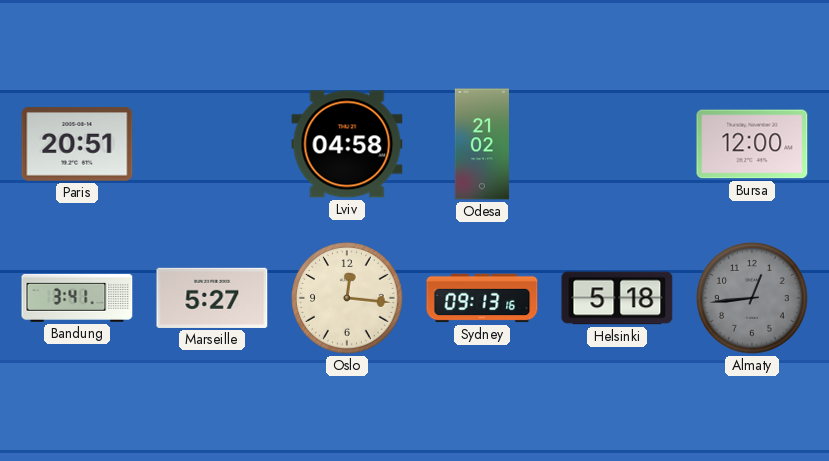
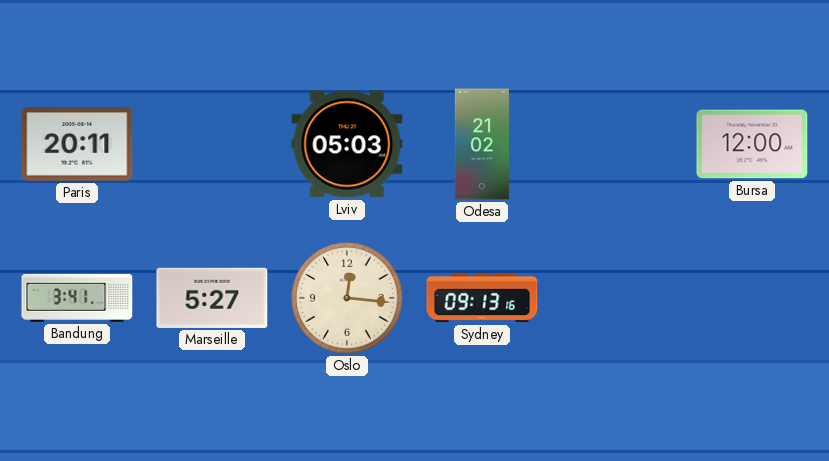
Paris: 20:51 -> 20:11
Lviv: 04:58 -> 05:03
Helsinki: 5:18 -> none
Almaty: 12:44 -> none
